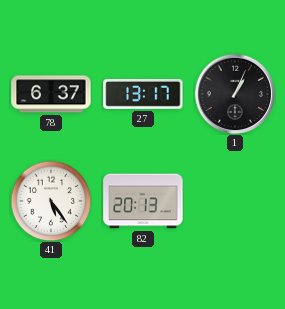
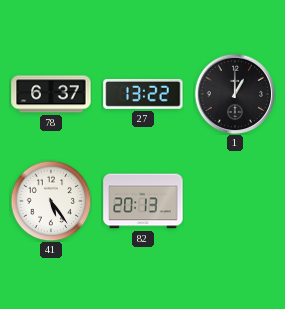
27: 13:17 -> 13:22
1: 1:04 -> 1:00
